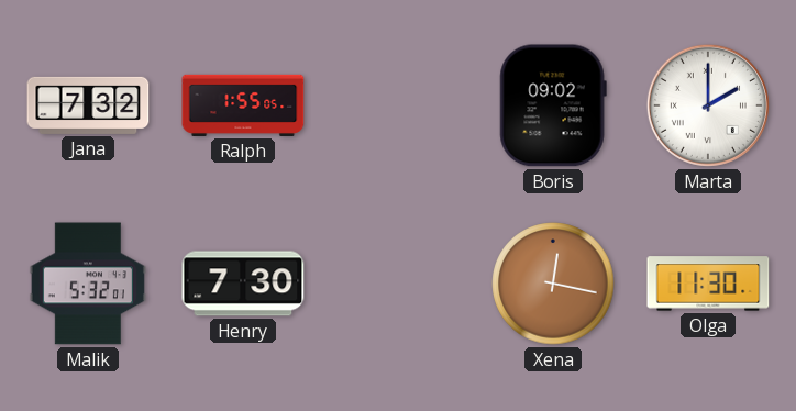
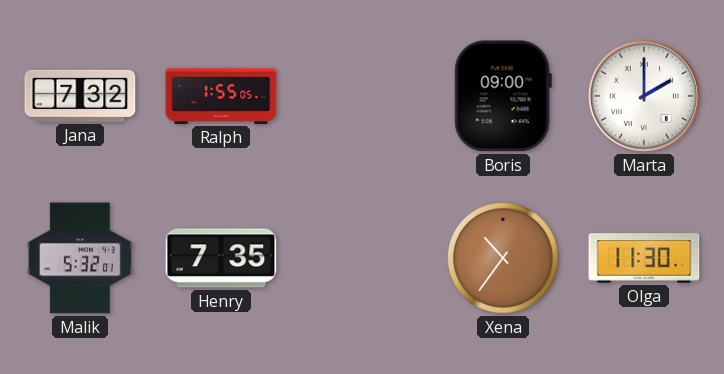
Boris: 09:02 -> 09:00
Henry: 7:30 -> 7:35
Xena: 12:17 -> 10:36
